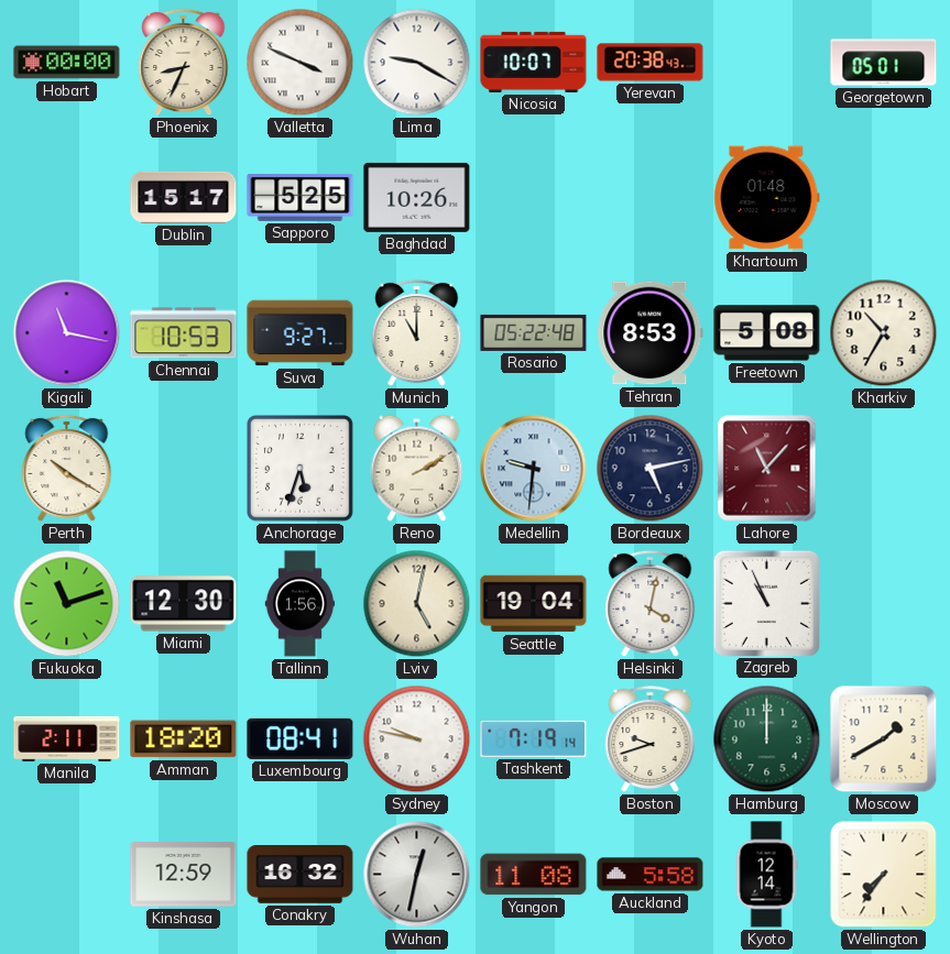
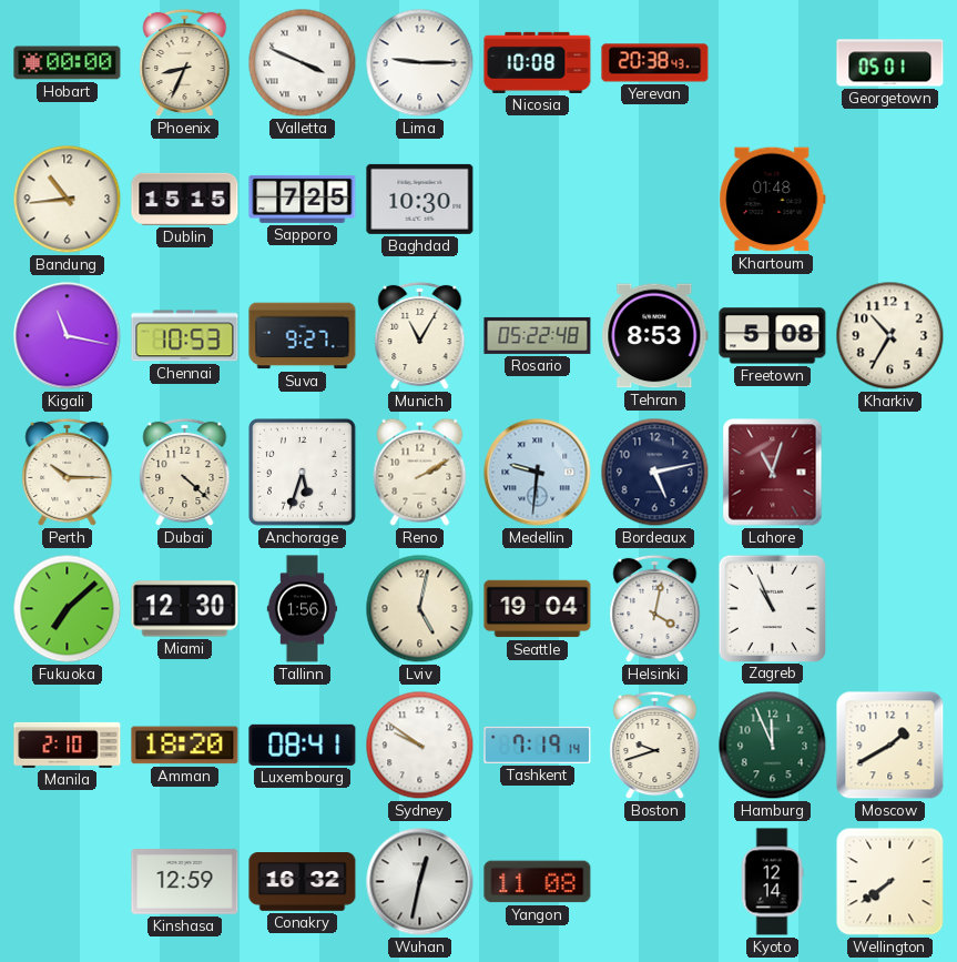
Lima: 9:20 -> 9:15
Nicosia: 10:07 -> 10:08
Bandung: none -> 10:44
Dublin: 15:17 -> 15:15
Sapporo: 5:25 -> 7:25
Baghdad: 10:26 -> 10:30
Munich: 11:00 -> 11:05
Perth: 10:20 -> 10:15
Dubai: none -> 4:22
Lahore: 11:07 -> 11:03
Fukuoka: 11:12 -> 7:08
Manila: 2:11 -> 2:10
Sydney: 9:47 -> 9:51
Hamburg: 12:00 -> 11:56
Auckland: 5:58 -> none
Wellington: 7:36 -> 7:39
